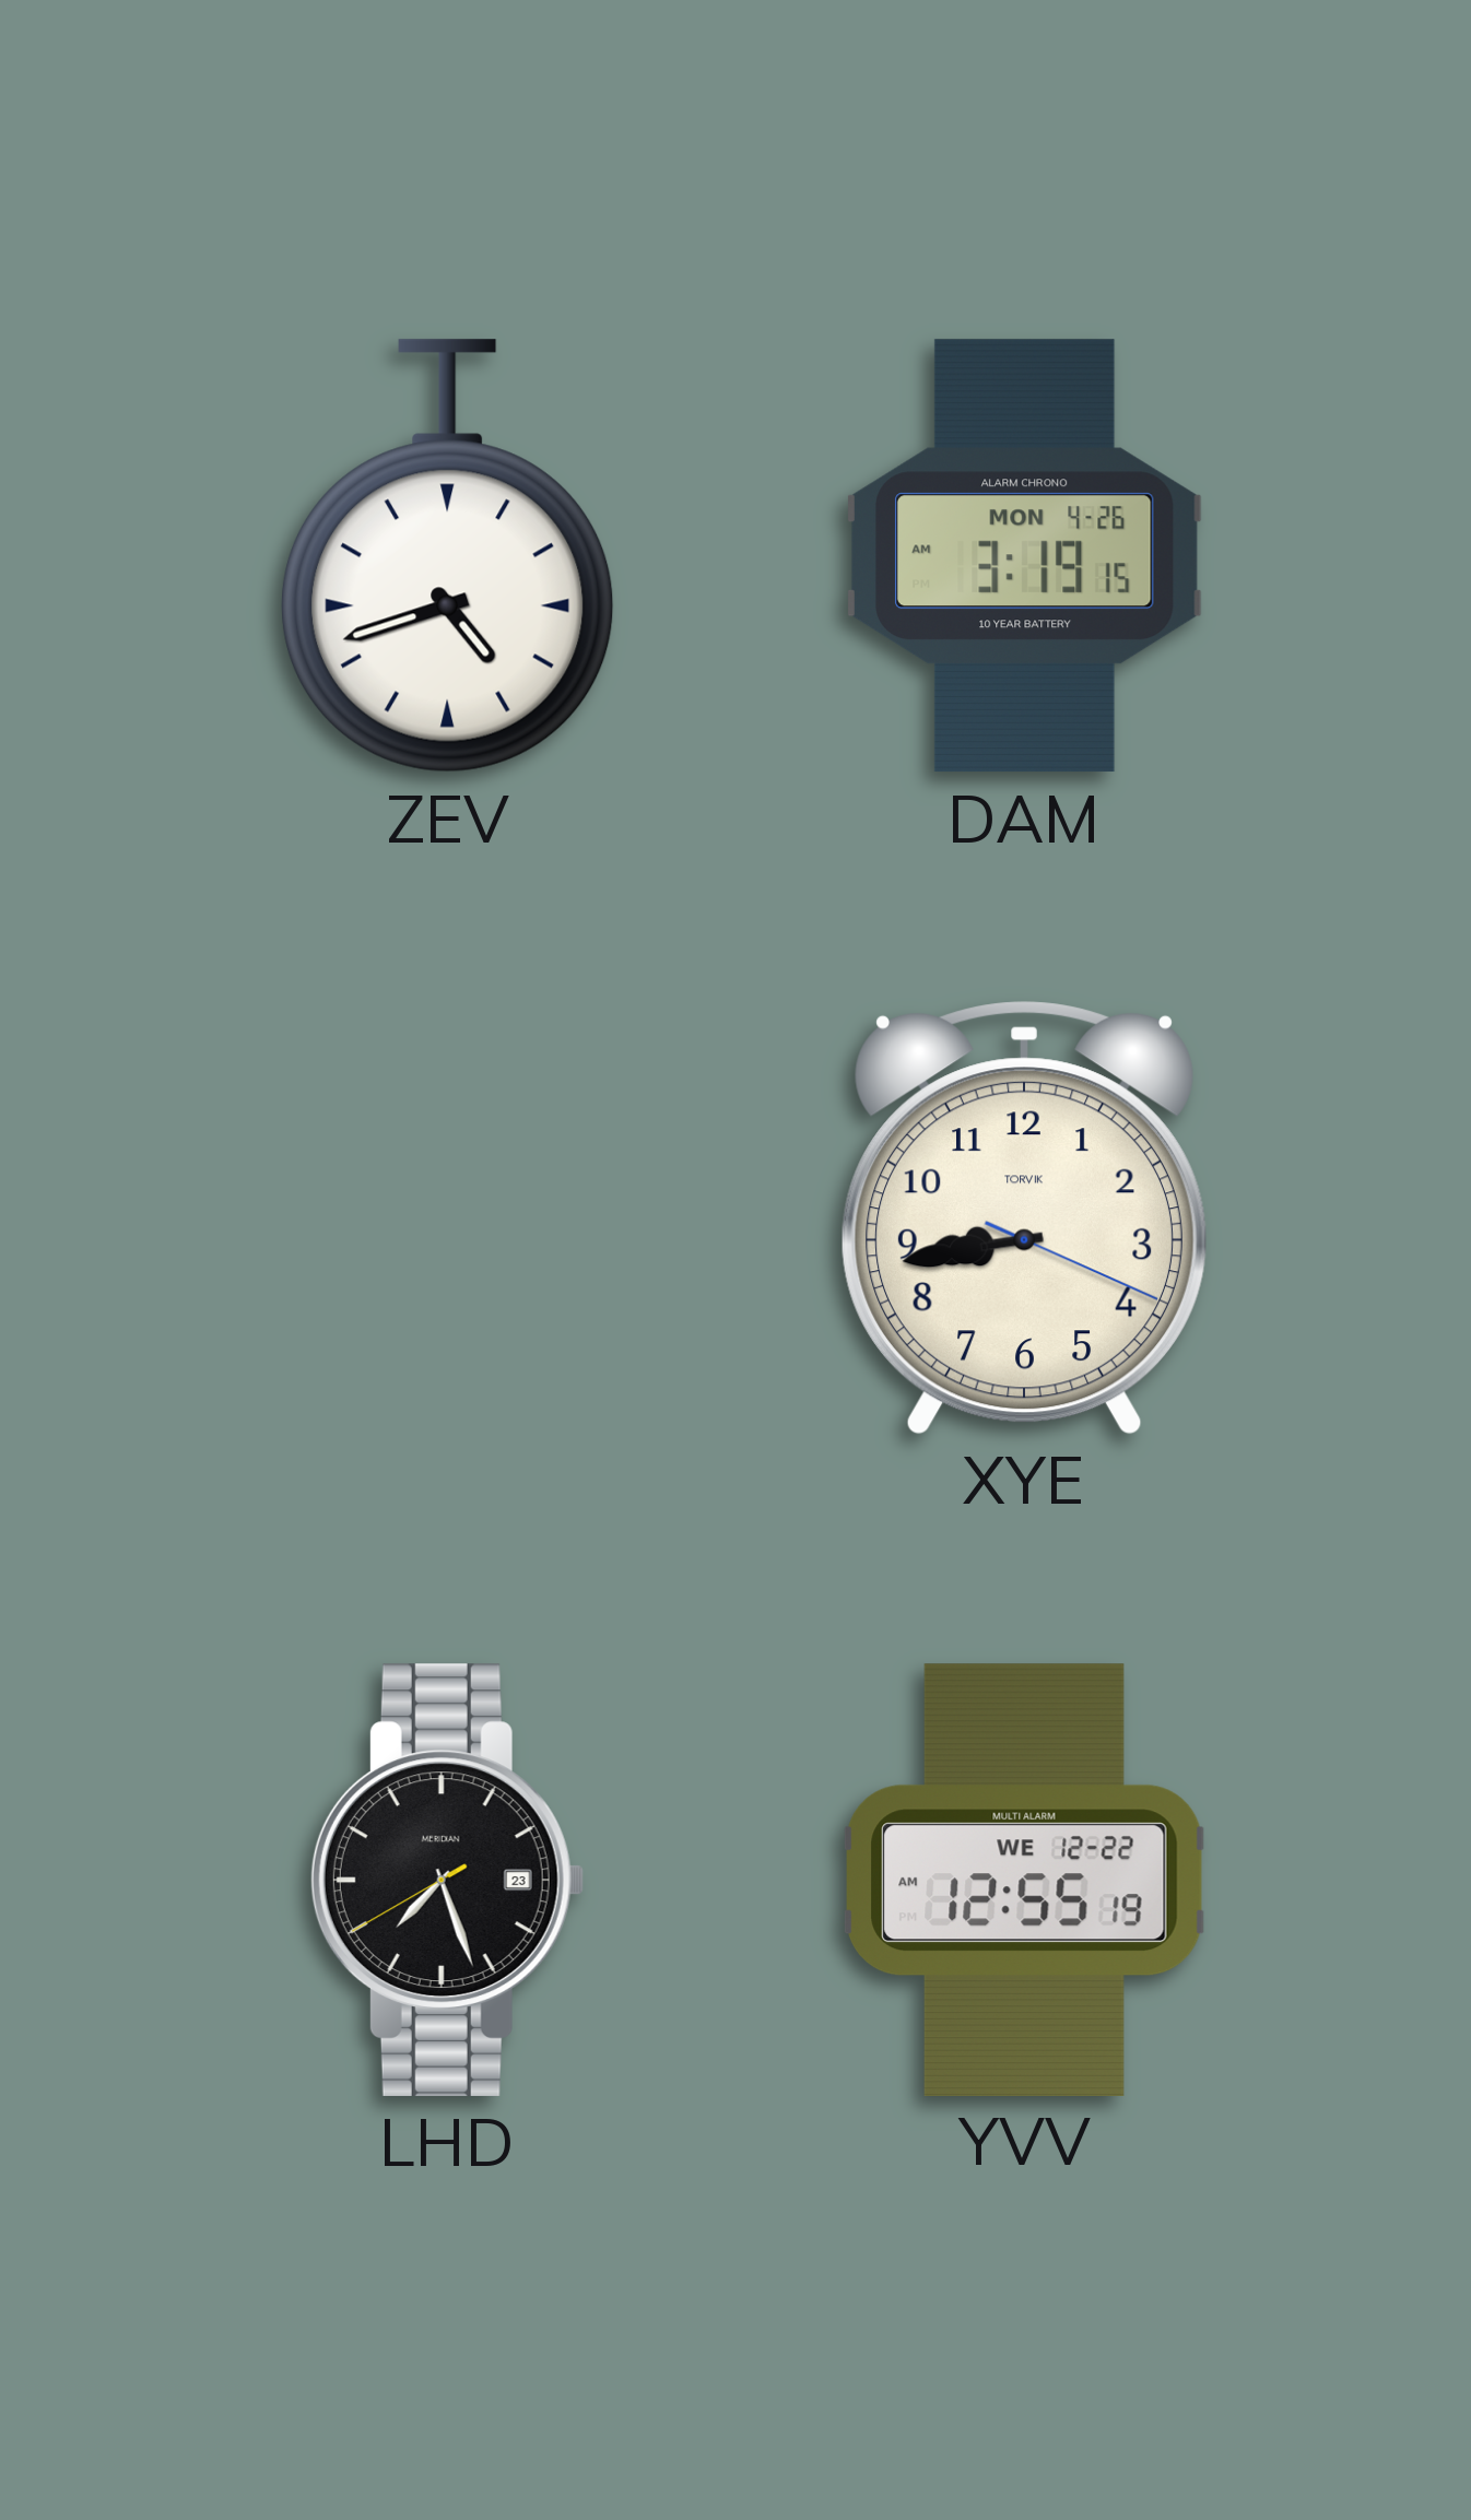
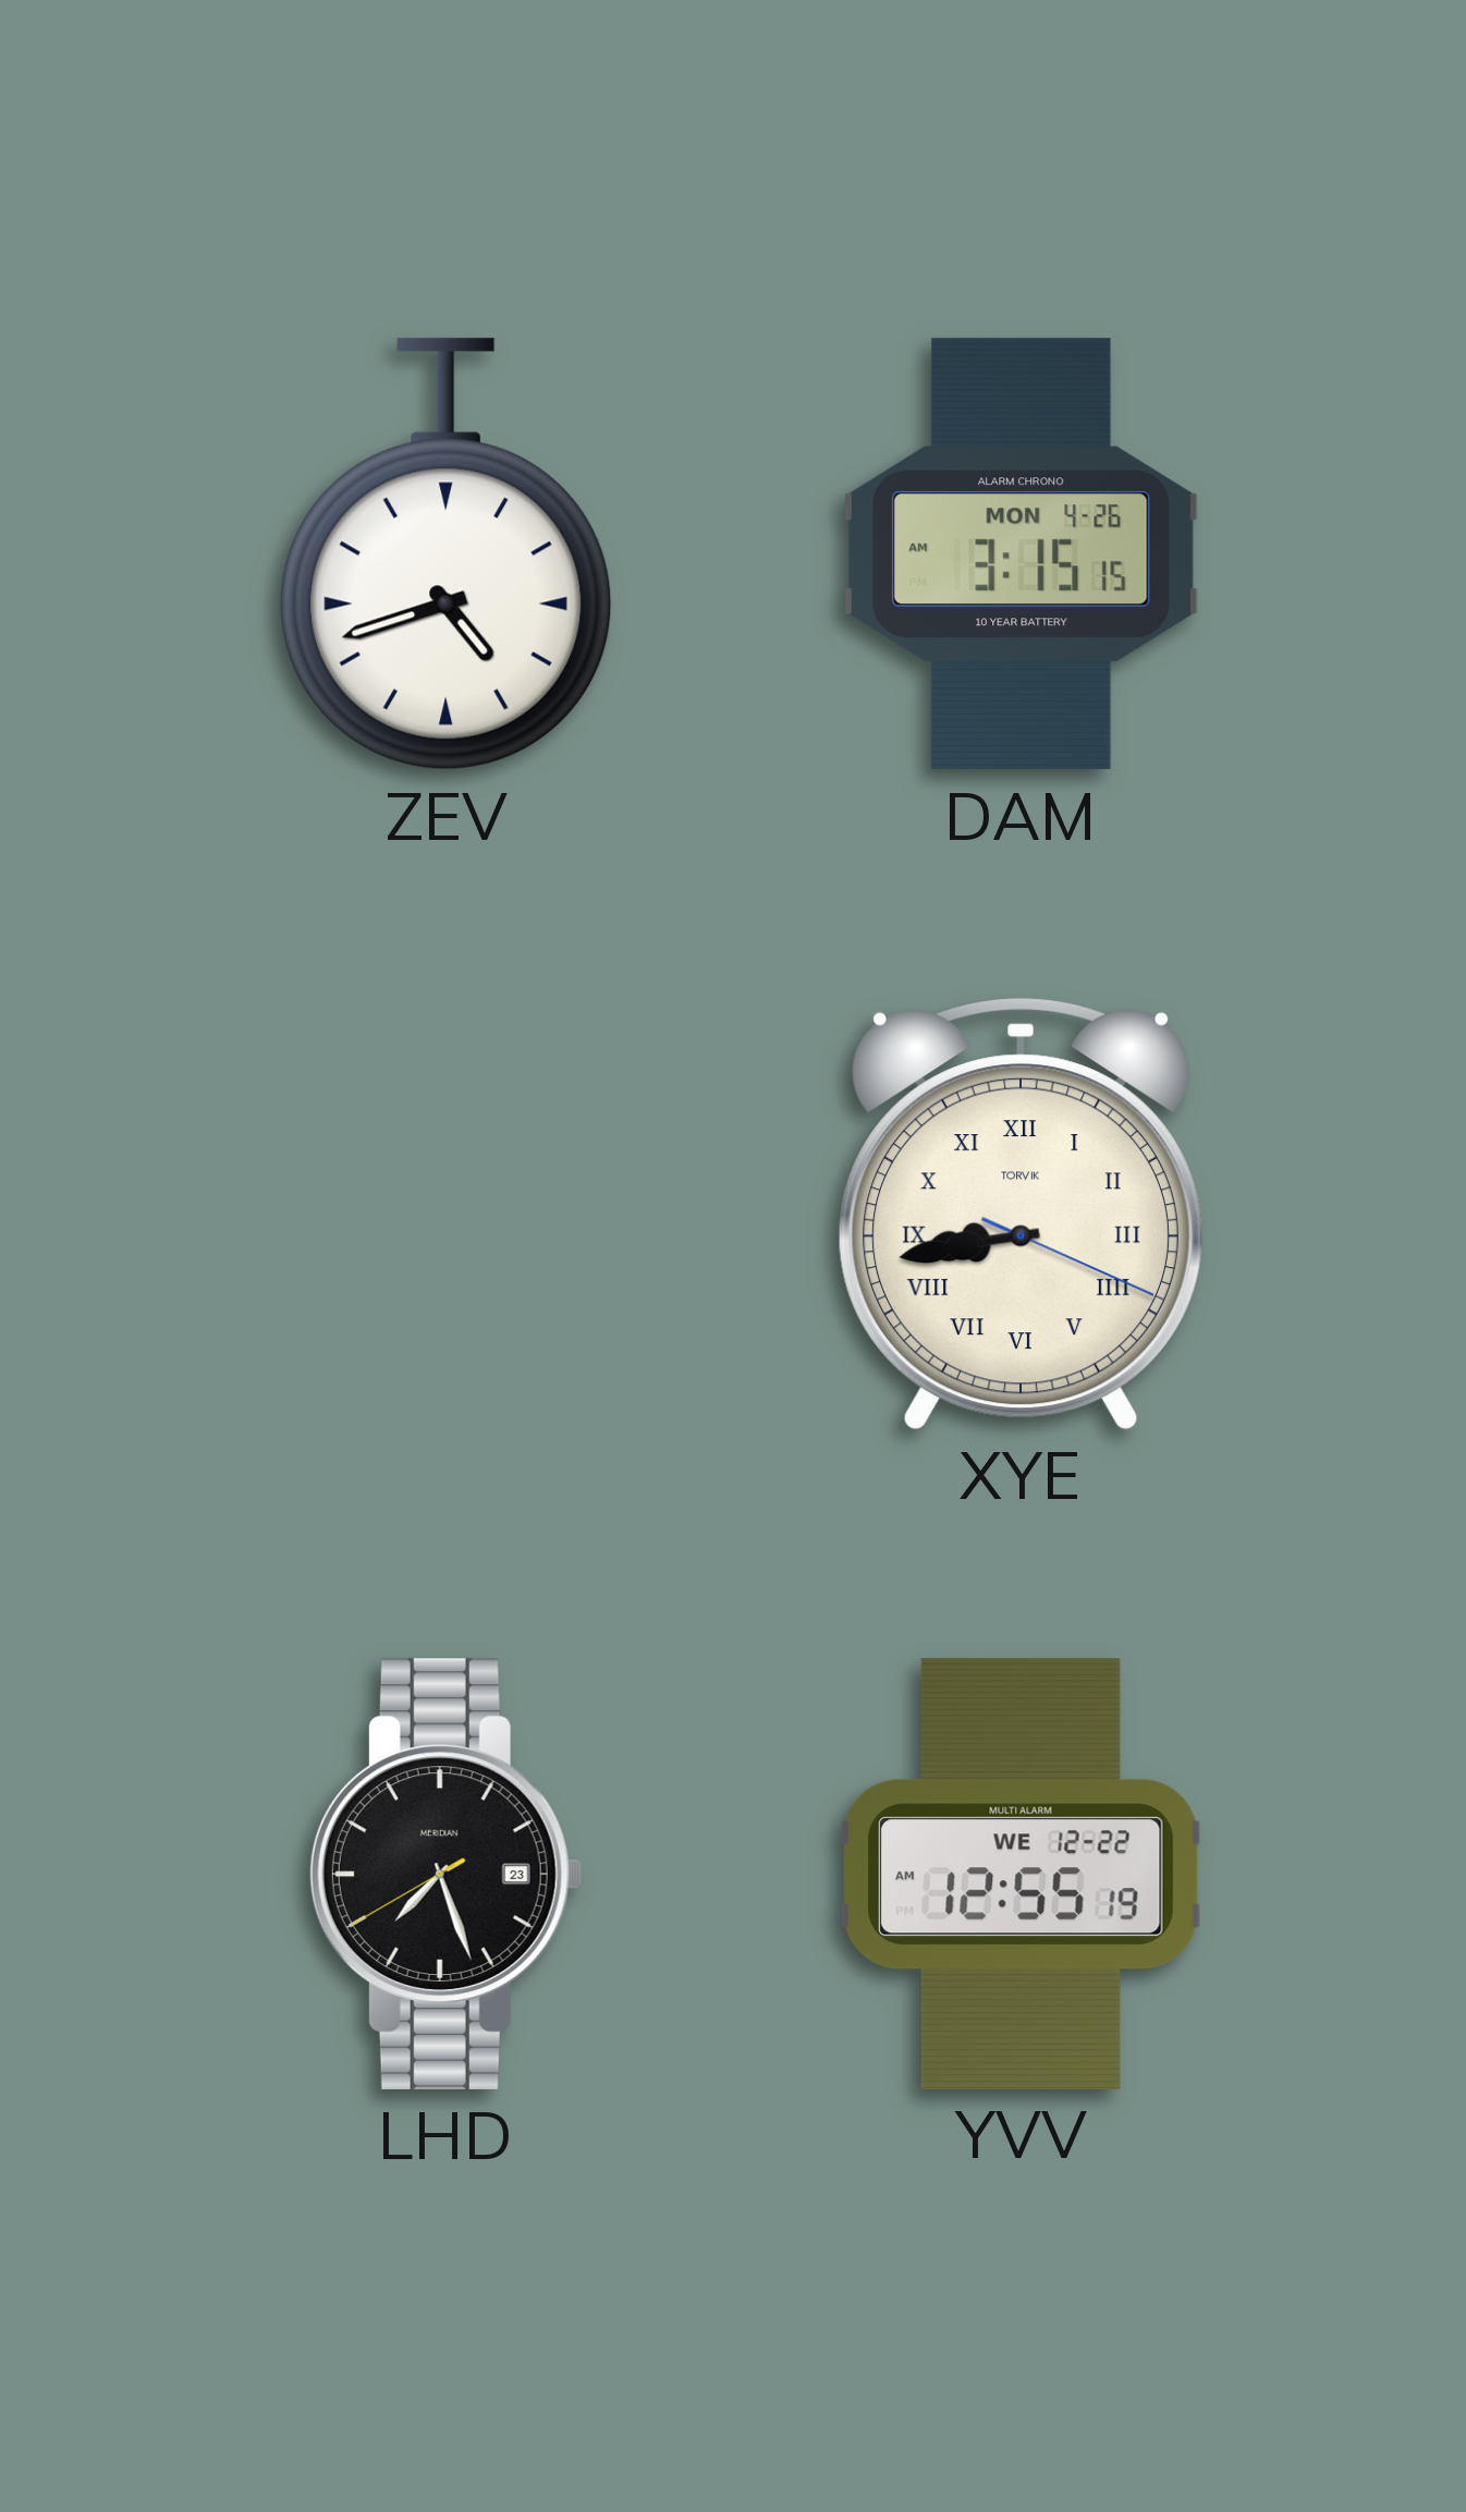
DAM: 3:19 -> 3:15
XYE numerals: Arabic -> Roman
